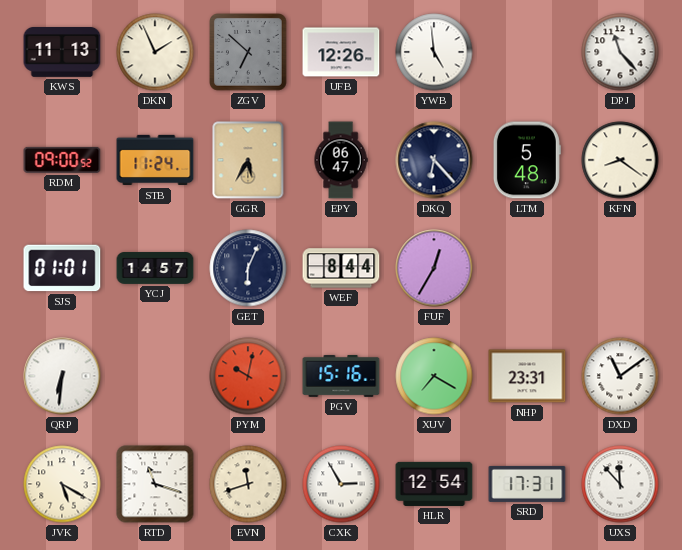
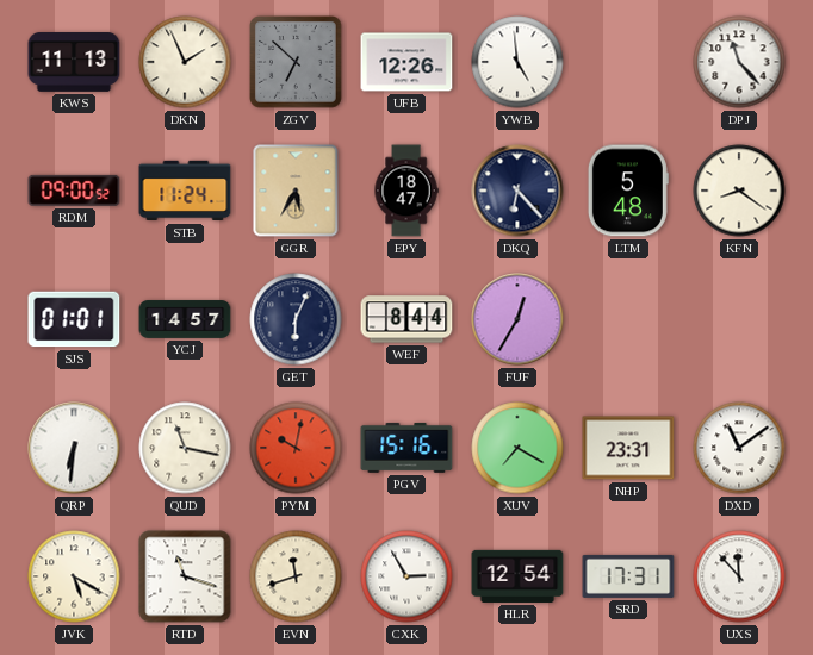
EPY: 06:47 -> 18:47
QUD: none -> 11:17
